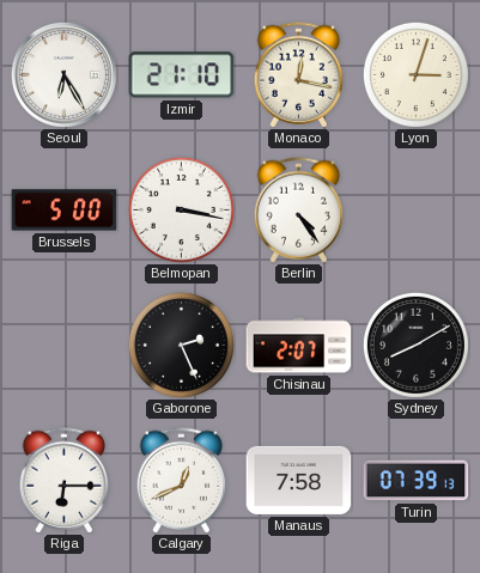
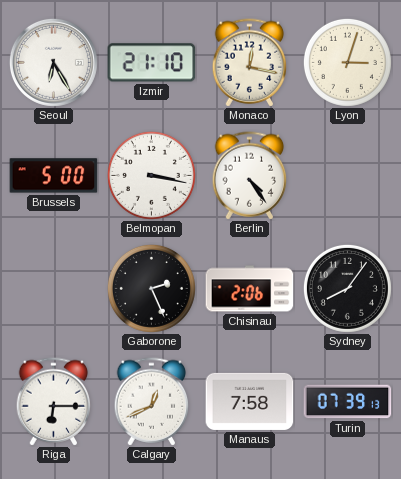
Chisinau: 2:07 -> 2:06
Sydney: 8:10 -> 8:06
